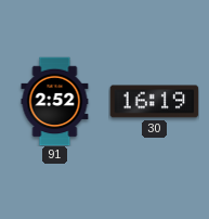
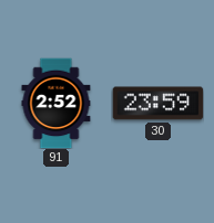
30: 16:19 -> 23:59
